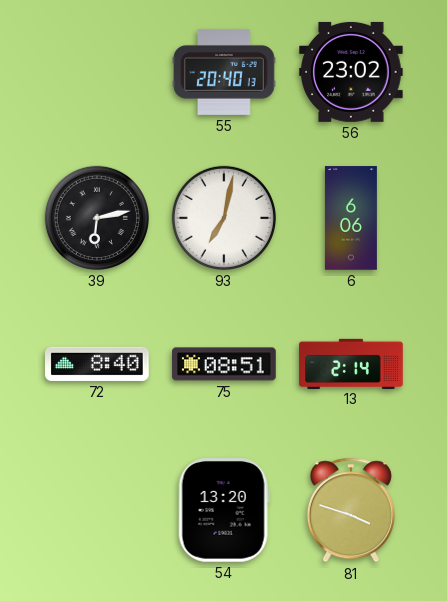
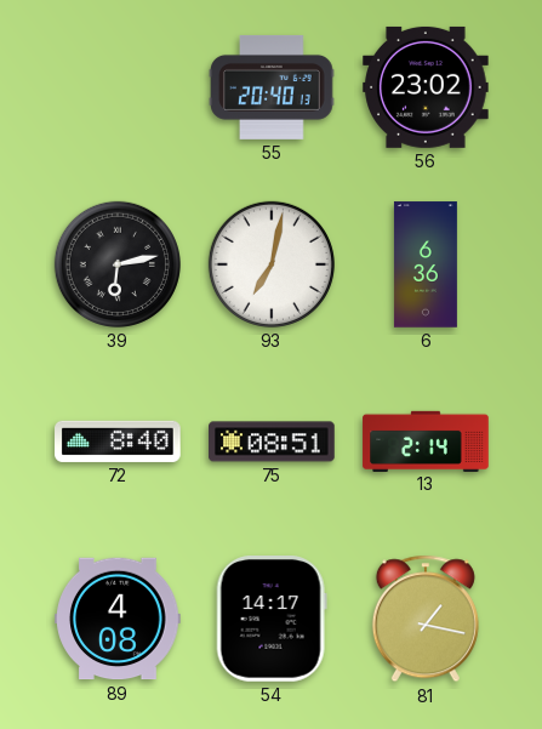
6: 6:06 -> 6:36
89: none -> 4:08
54: 13:20 -> 14:17
81: 3:48 -> 1:17
